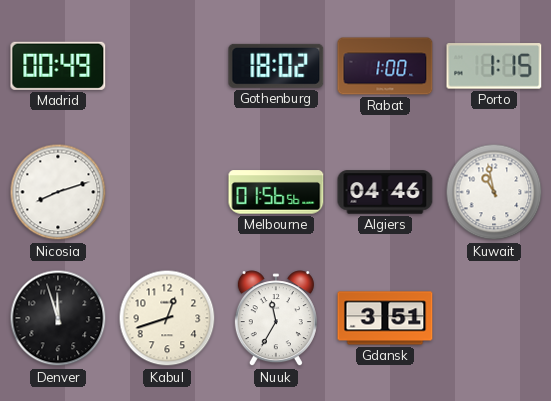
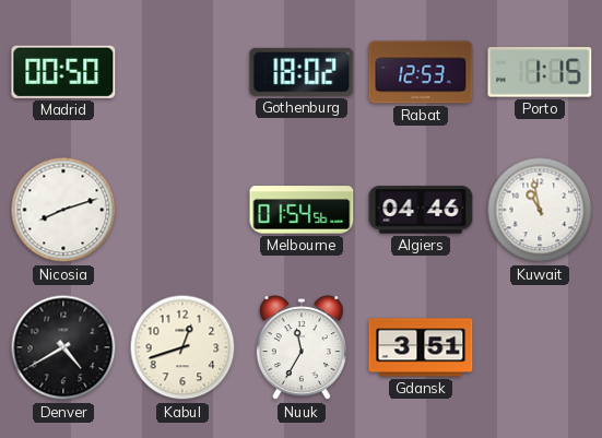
Madrid: 00:49 -> 00:50
Rabat: 1:00 -> 12:53
Melbourne: 01:56 -> 01:54
Denver: 11:57 -> 4:40
